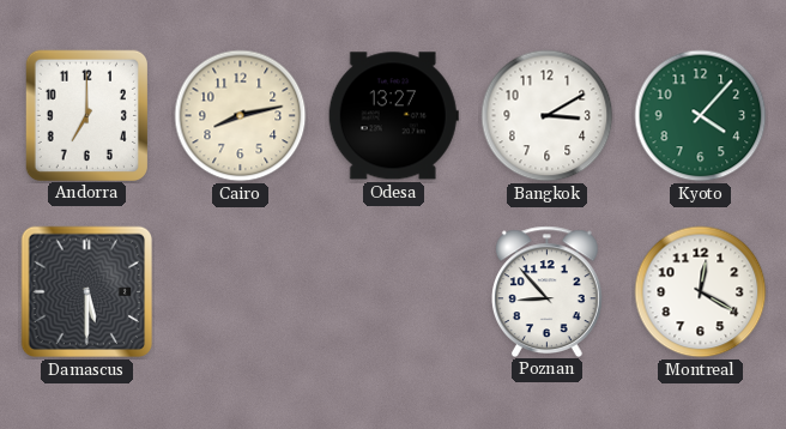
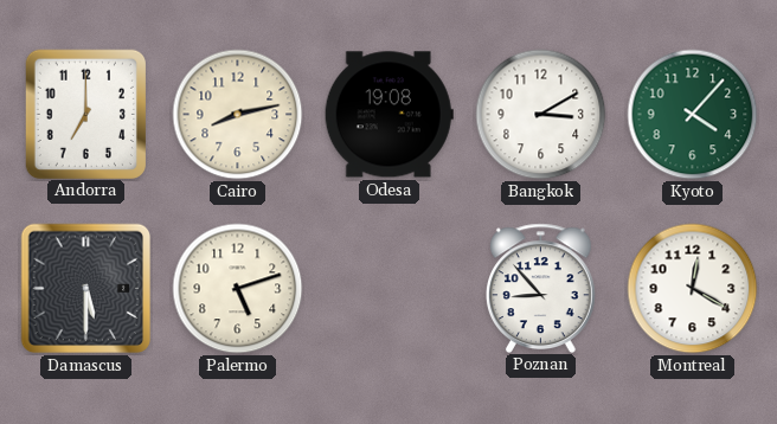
Odesa: 13:27 -> 19:08
Palermo: none -> 5:12
